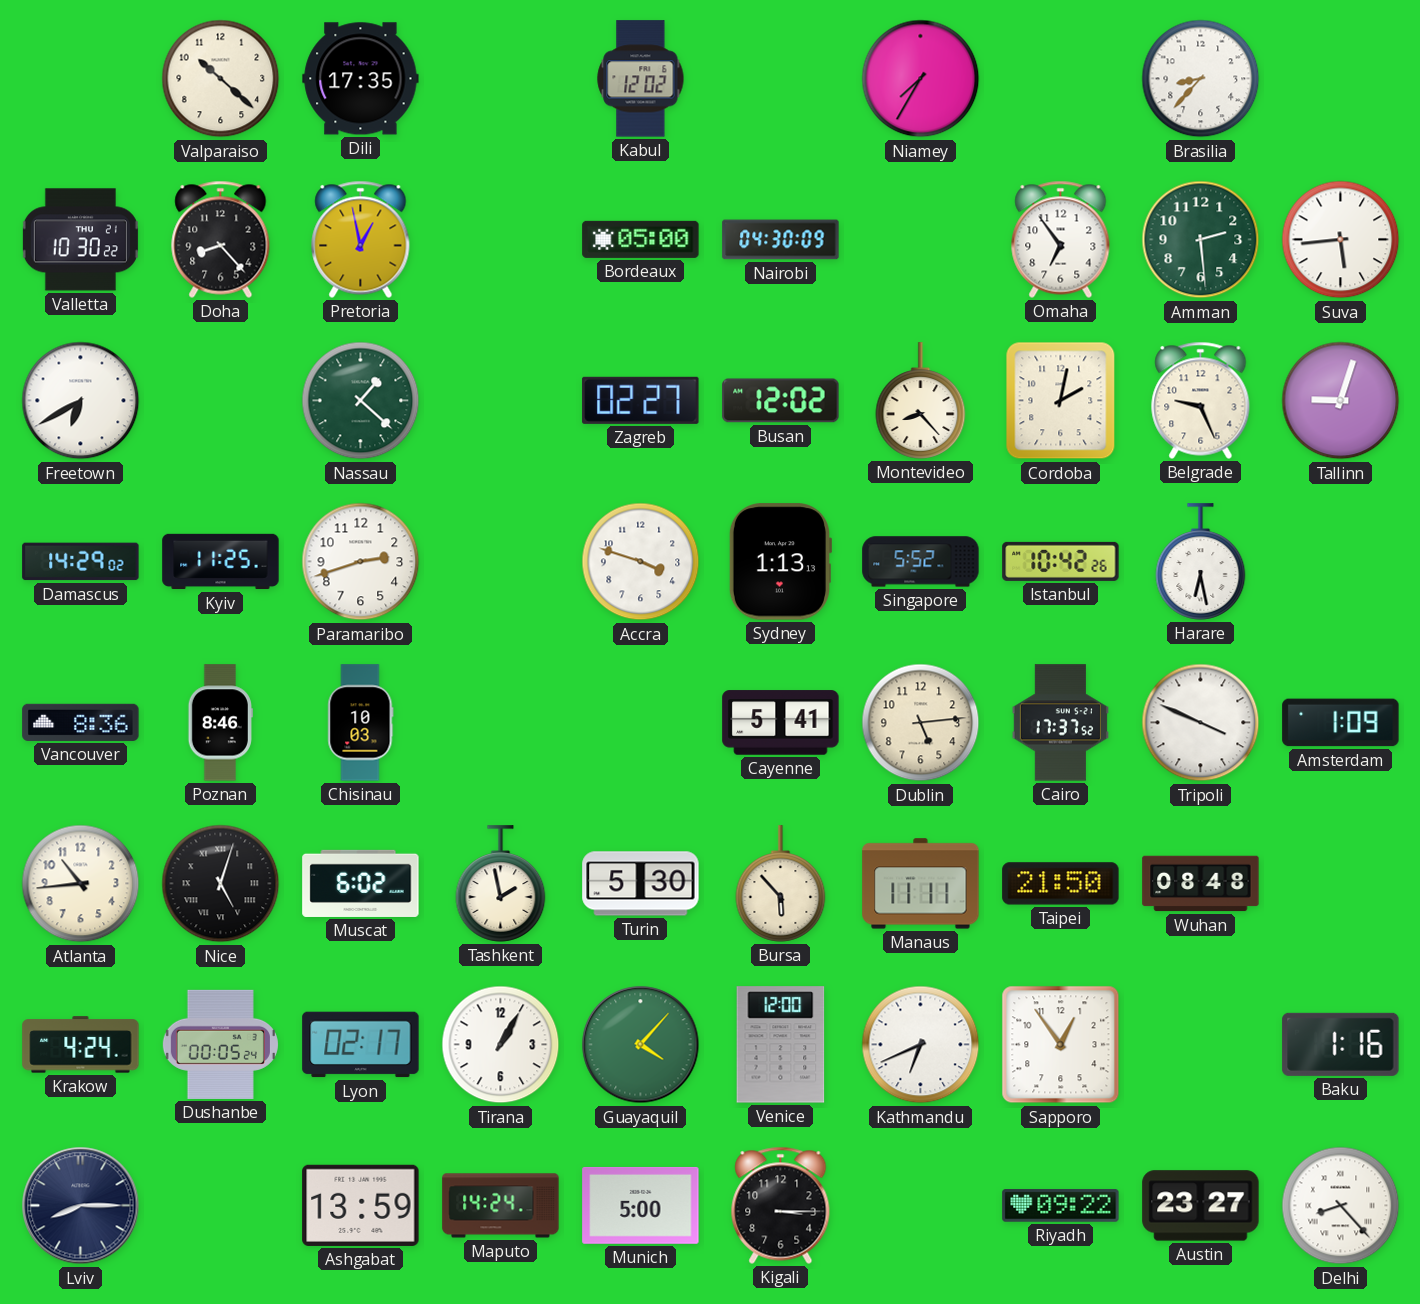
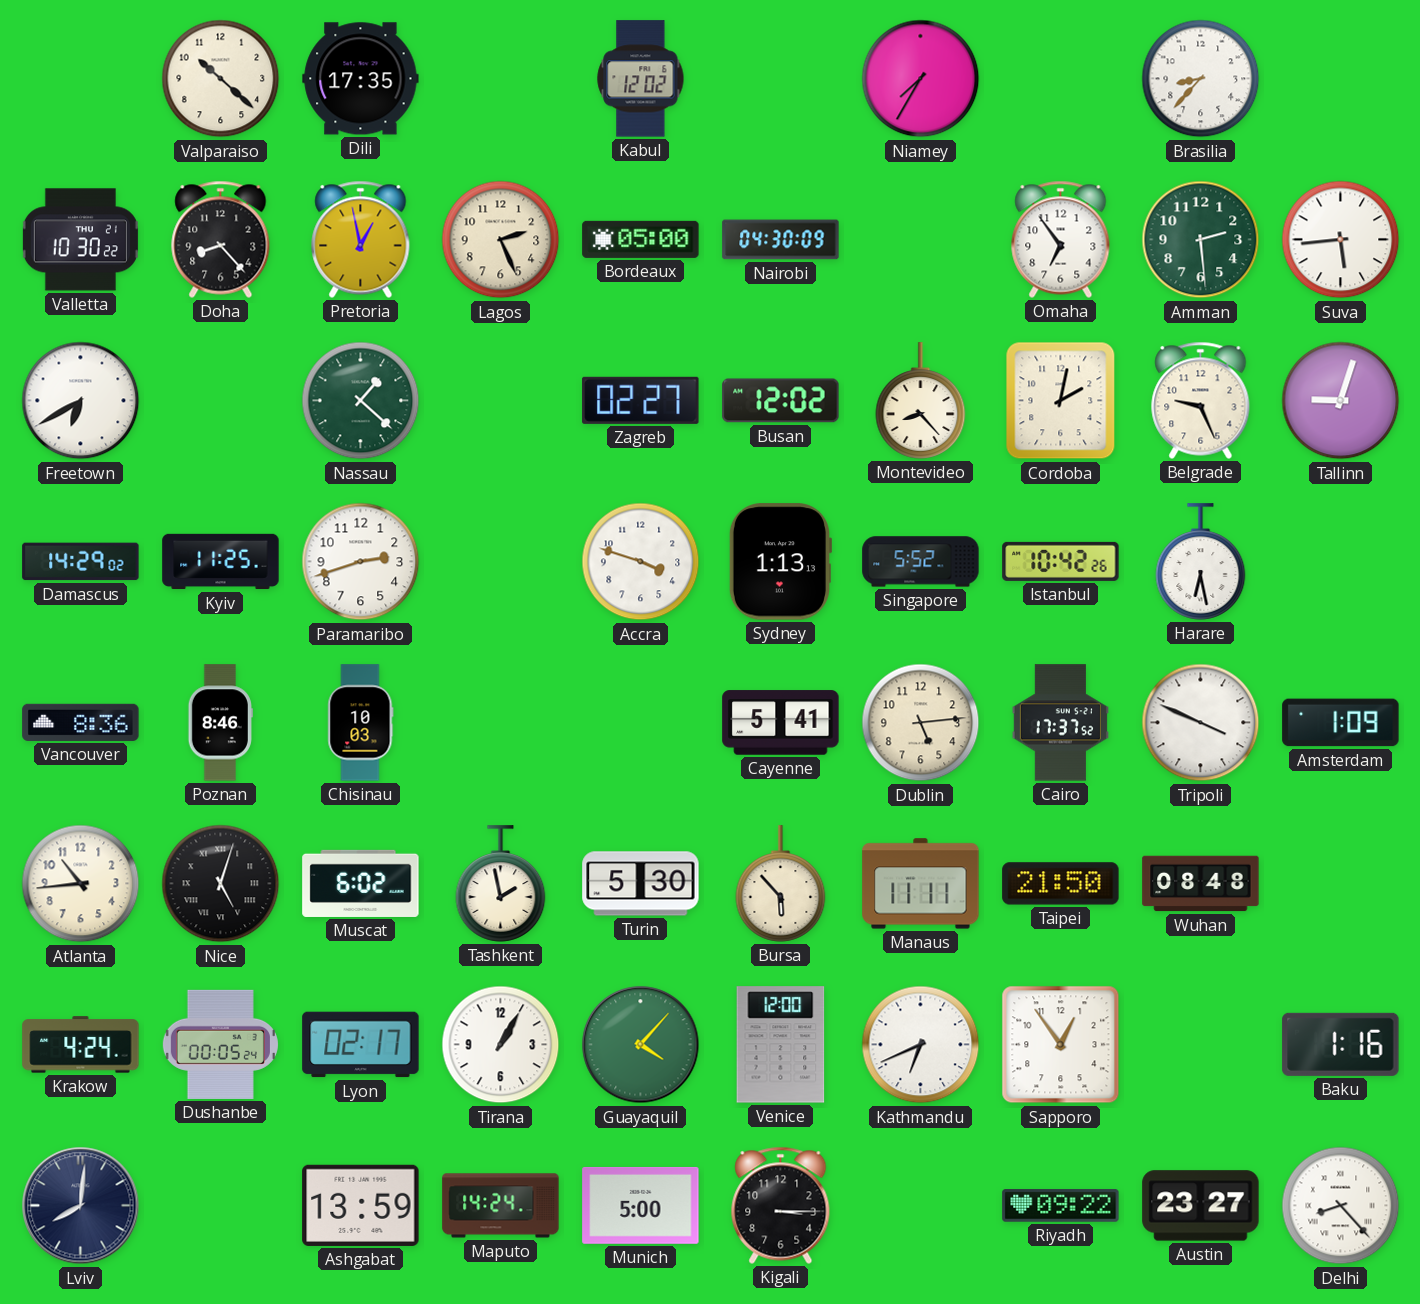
Lagos: none -> 2:26
Lviv: 8:15 -> 8:01
